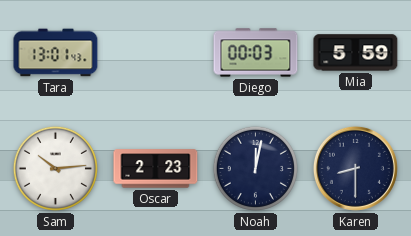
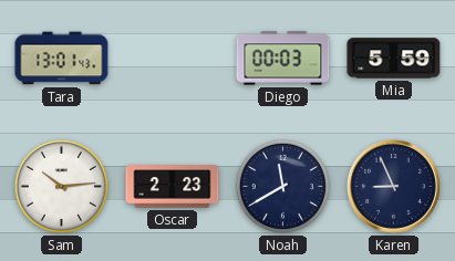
Noah: 12:02 -> 11:40
Karen: 8:30 -> 8:56
